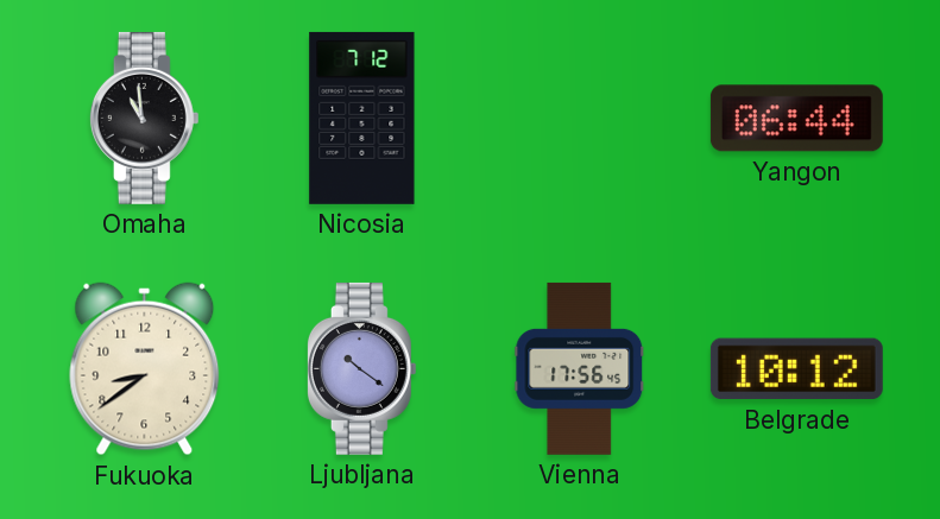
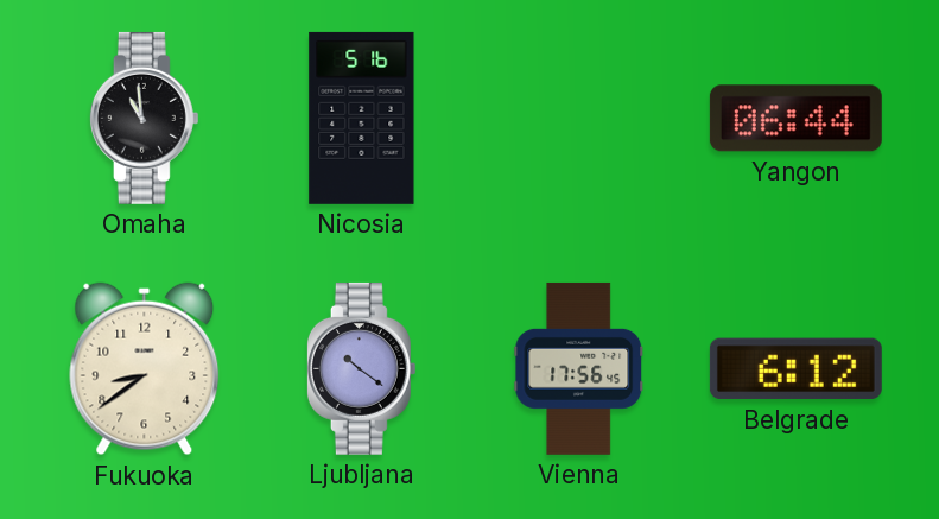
Nicosia: 7:12 -> 5:16
Belgrade: 10:12 -> 6:12
